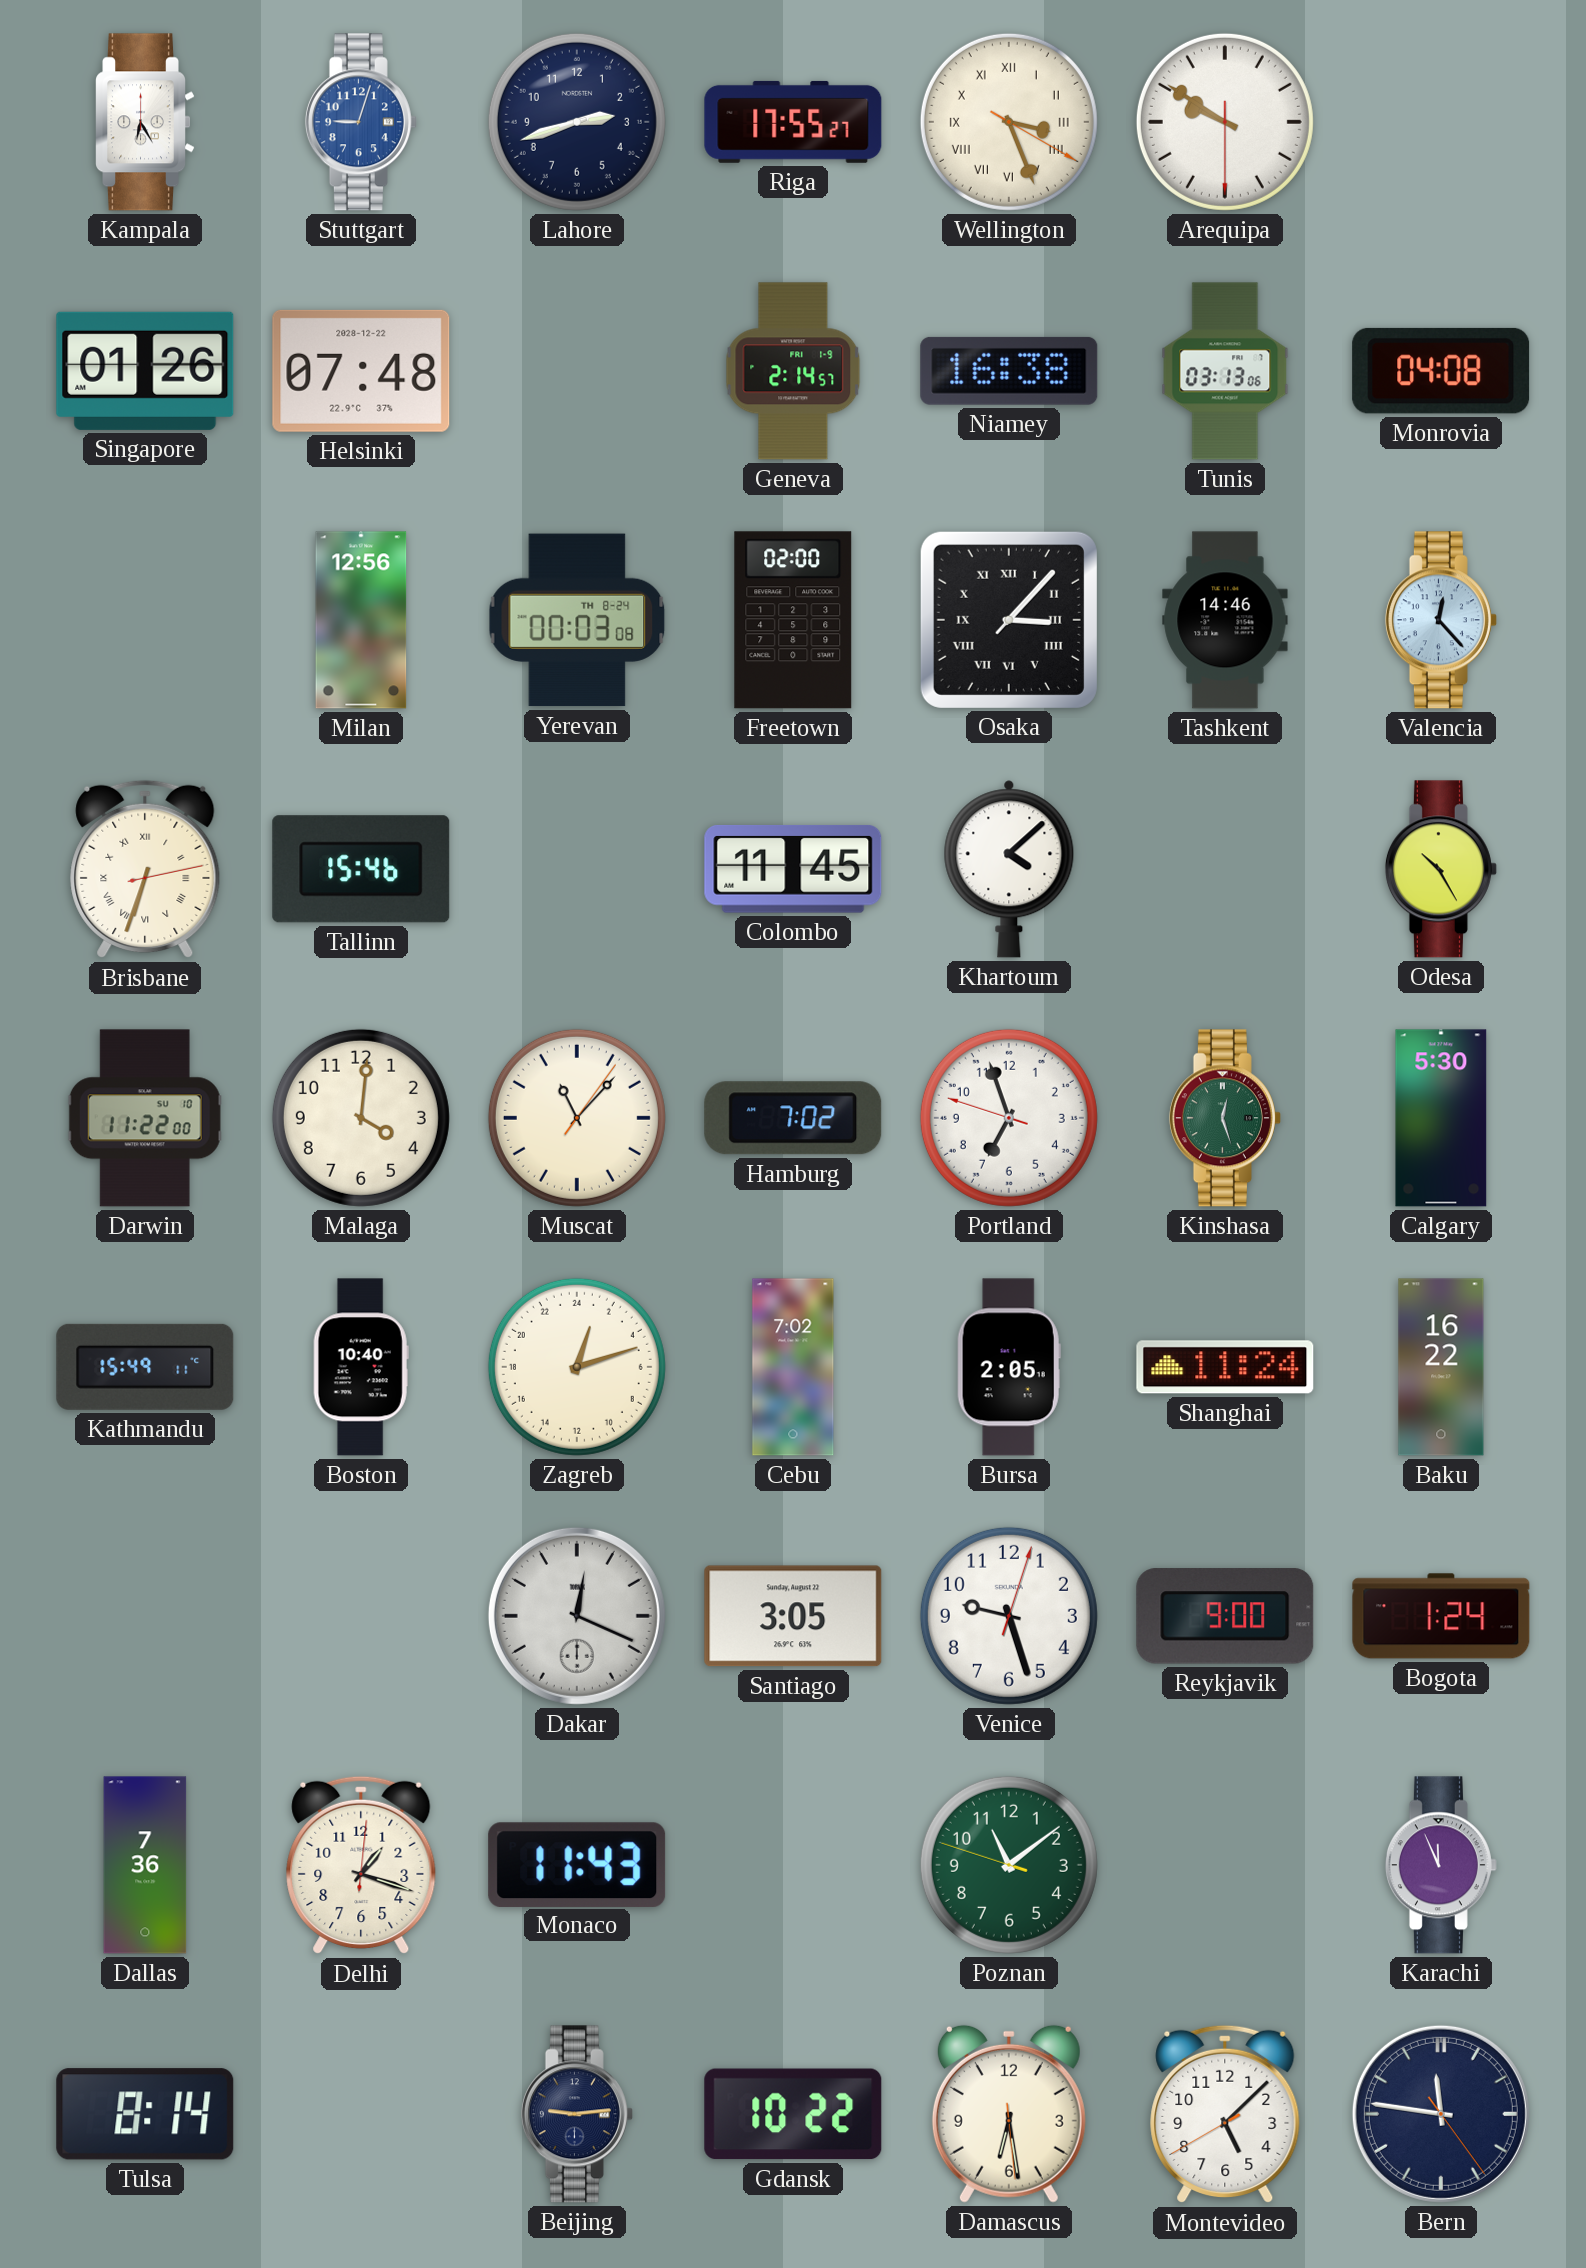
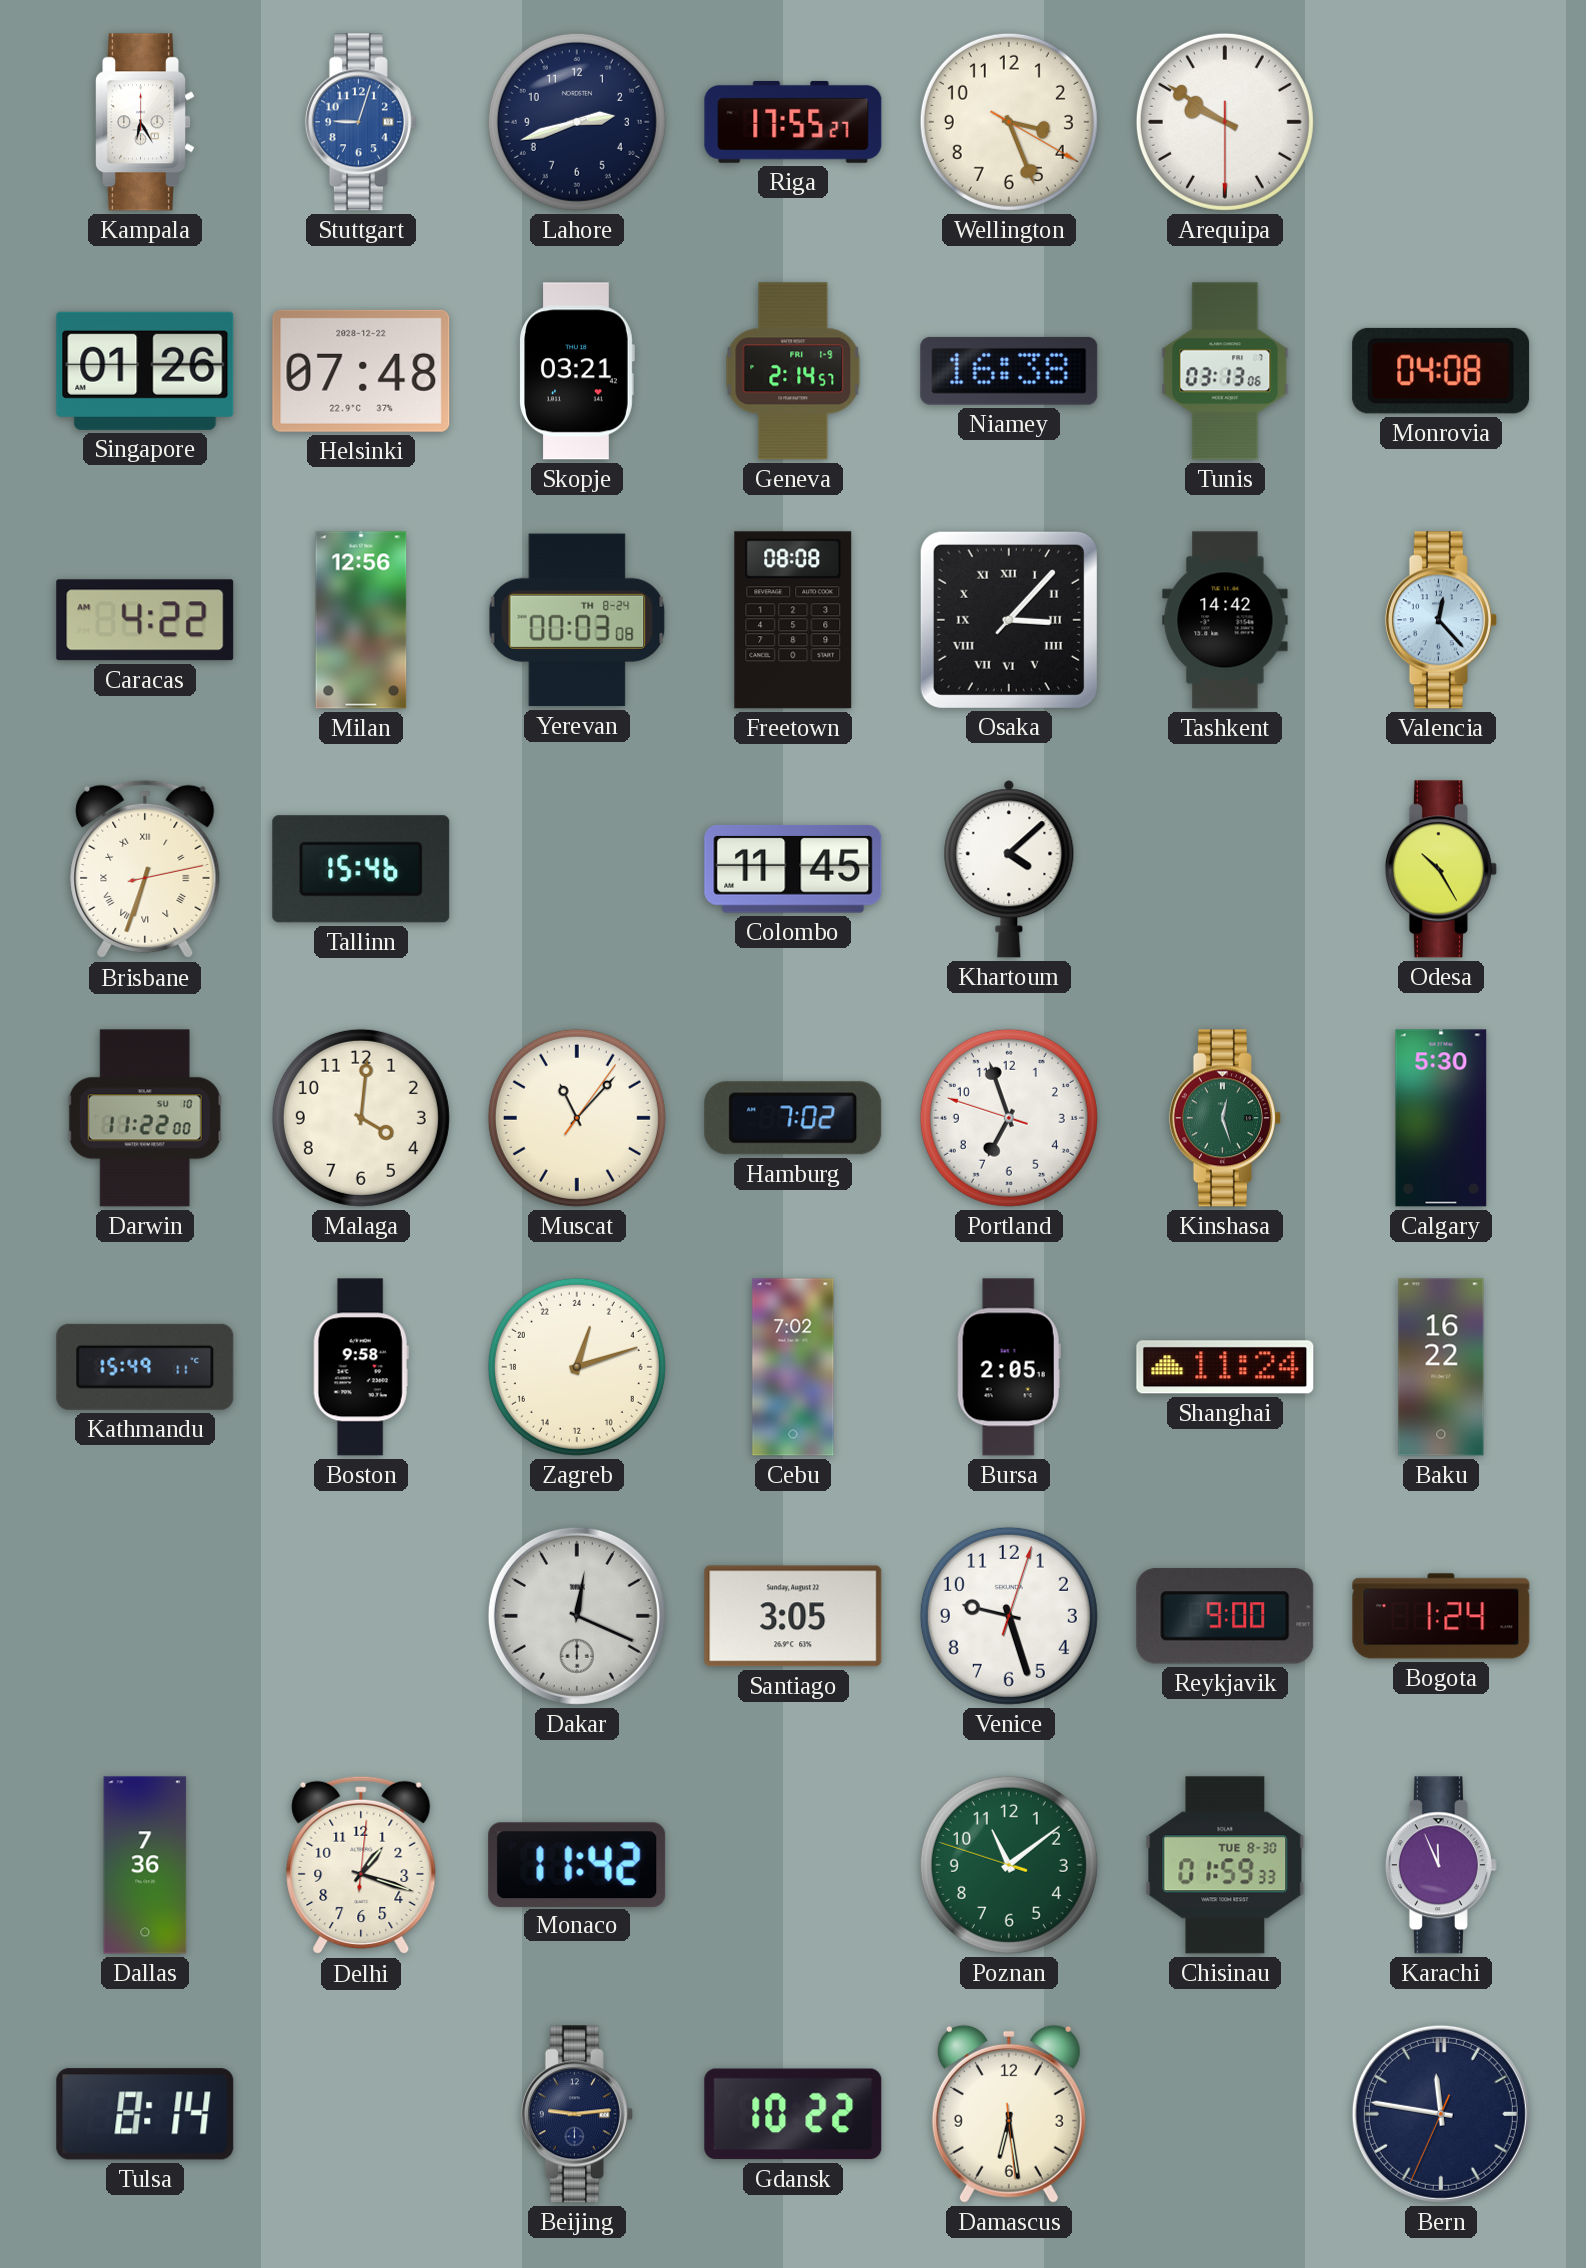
Wellington numerals: Roman -> Arabic
Skopje: none -> 03:21
Caracas: none -> 4:22
Freetown: 02:00 -> 08:08
Tashkent: 14:46 -> 14:42
Boston: 10:40 -> 9:58
Monaco: 11:43 -> 11:42
Chisinau: none -> 01:59
Montevideo: 5:07 -> none
Bern: 11:46:24 -> 11:46:34
